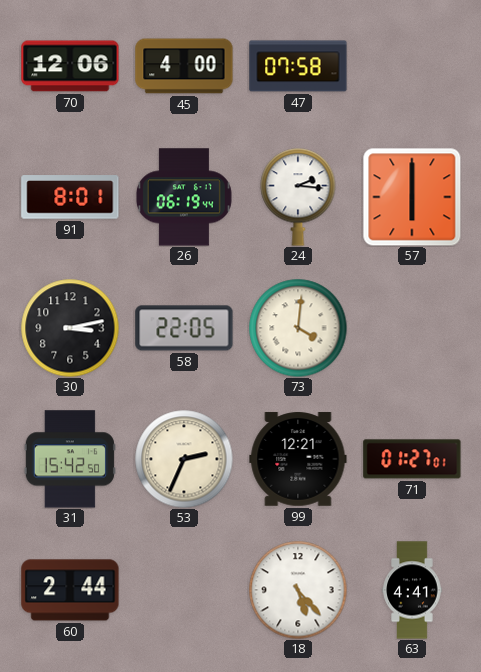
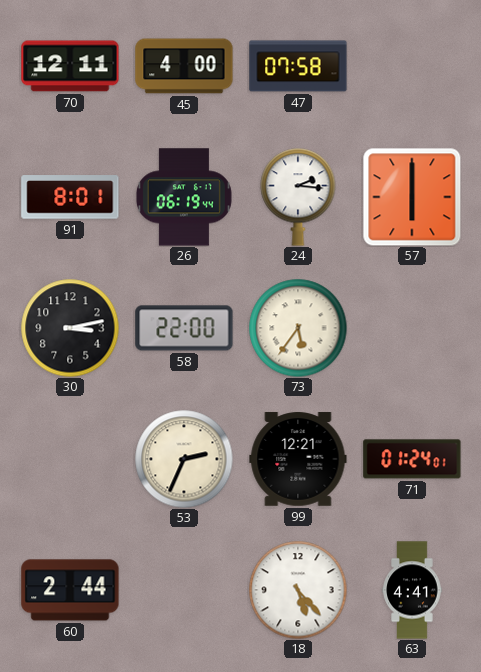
70: 12:06 -> 12:11
58: 22:05 -> 22:00
73: 4:01 -> 5:36
31: 15:42 -> none
71: 01:27 -> 01:24
